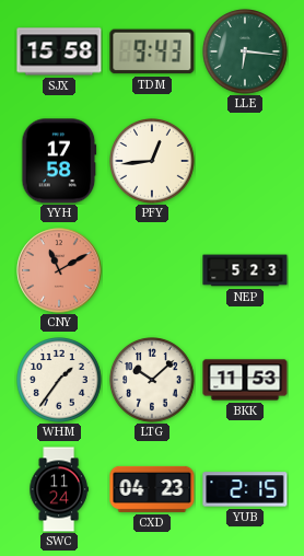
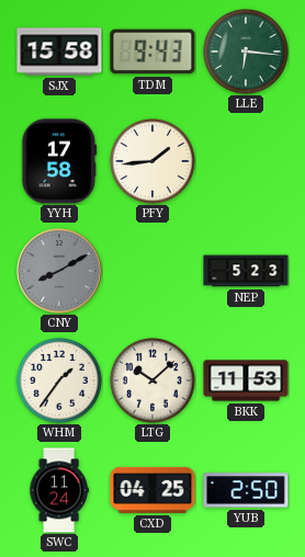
PFY: 12:44 -> 1:44
CNY: 11:10 -> 8:10
CNY dial: salmon -> grey
CXD: 04:23 -> 04:25
YUB: 2:15 -> 2:50
